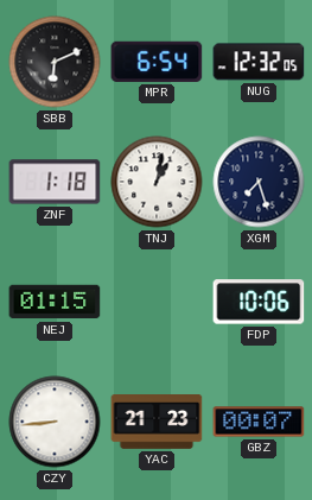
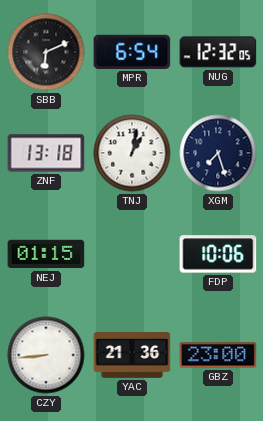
ZNF: 1:18 -> 13:18
YAC: 21:23 -> 21:36
GBZ: 00:07 -> 23:00
